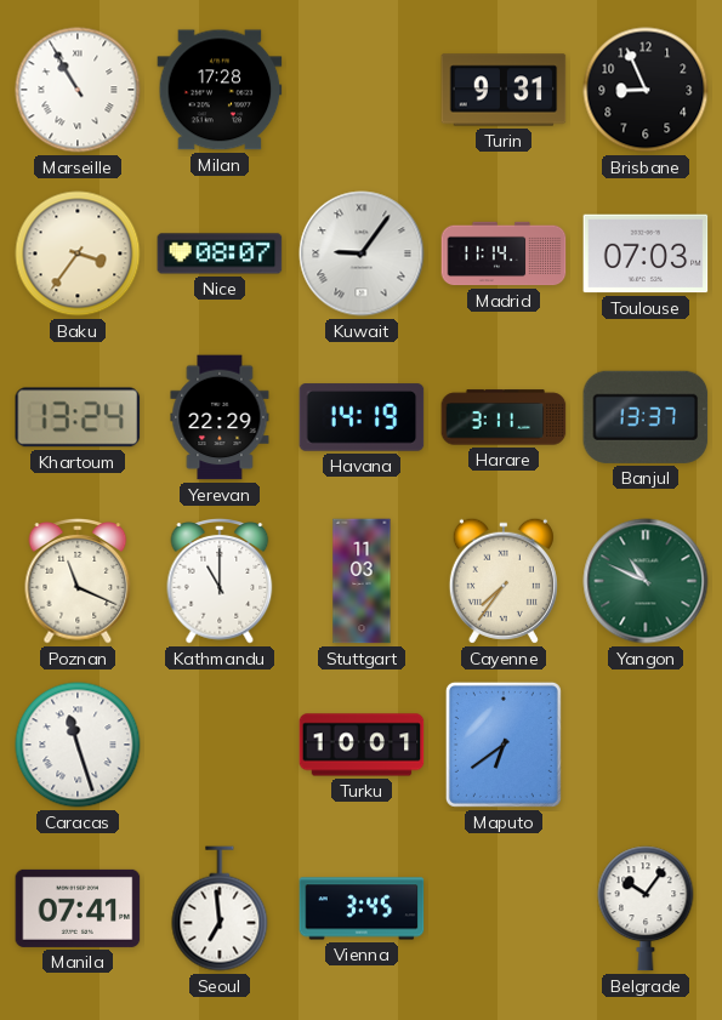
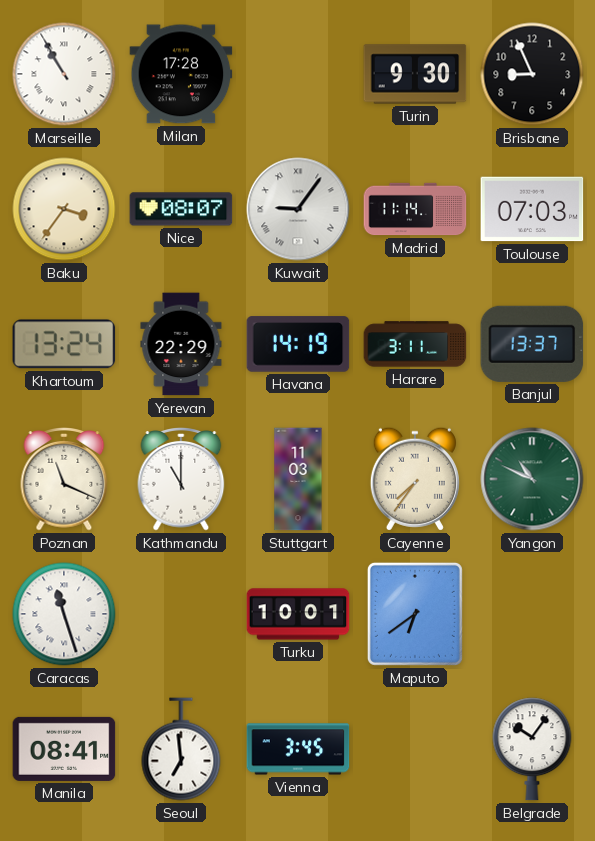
Turin: 9:31 -> 9:30
Manila: 07:41 -> 08:41
